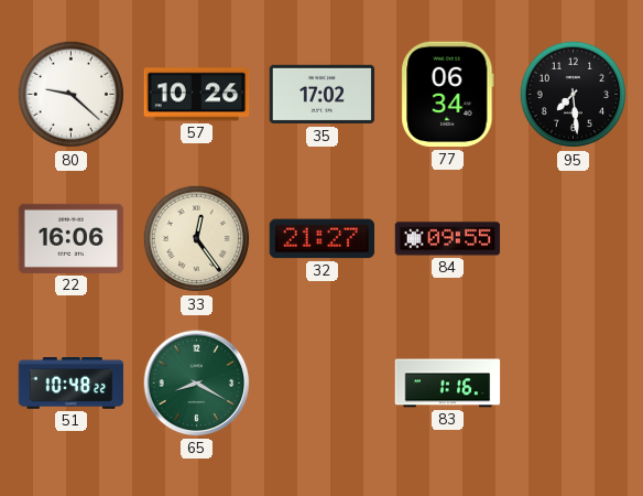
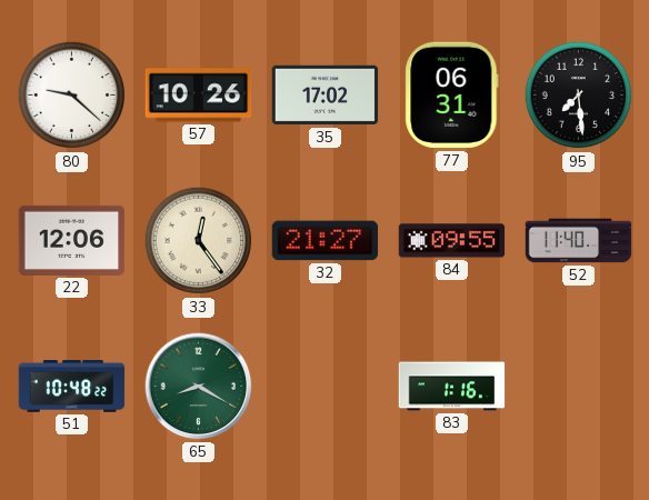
77: 06:34 -> 06:31
22: 16:06 -> 12:06
52: none -> 11:40
